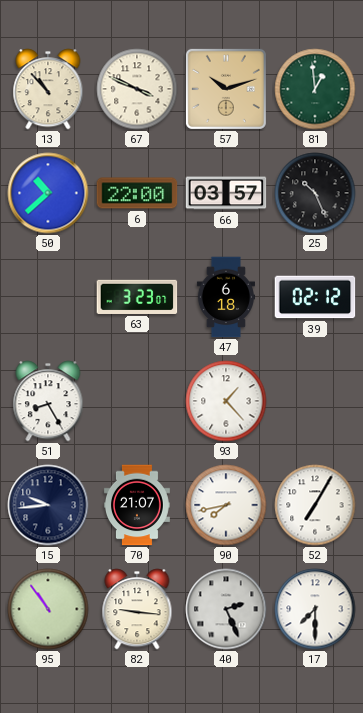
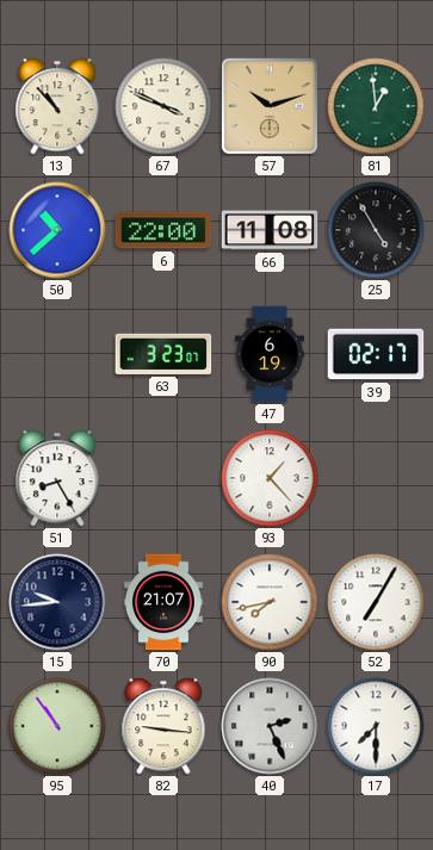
66: 03:57 -> 11:08
25: 10:26 -> 4:55
47: 6:18 -> 6:19
39: 02:12 -> 02:17
